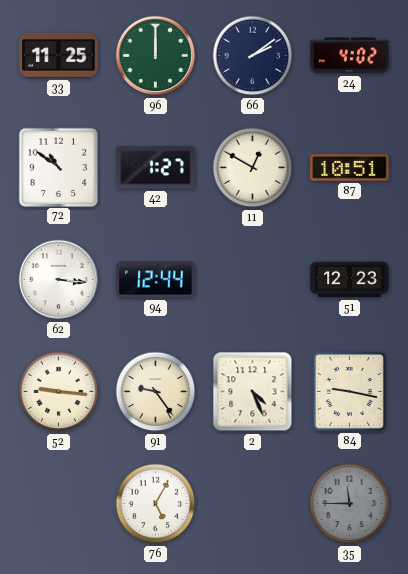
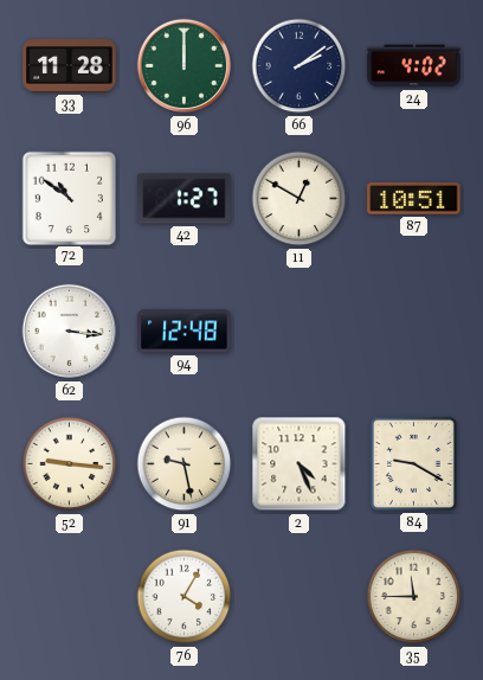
33: 11:25 -> 11:28
94: 12:44 -> 12:48
51: 12:23 -> none
91: 9:24 -> 9:28
84: 9:17 -> 9:20
76: 5:05 -> 4:05
35 dial: grey -> cream
